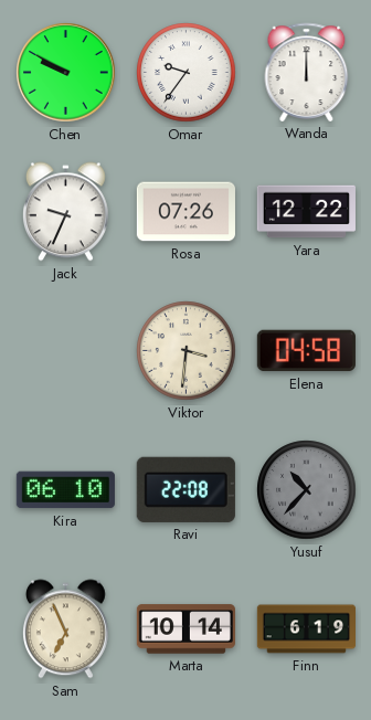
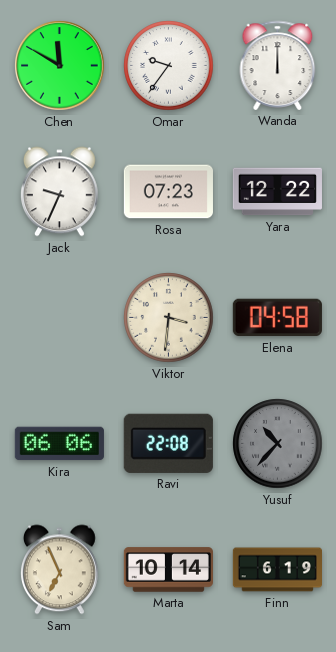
Chen: 9:50 -> 11:50
Rosa: 07:26 -> 07:23
Kira: 06:10 -> 06:06
